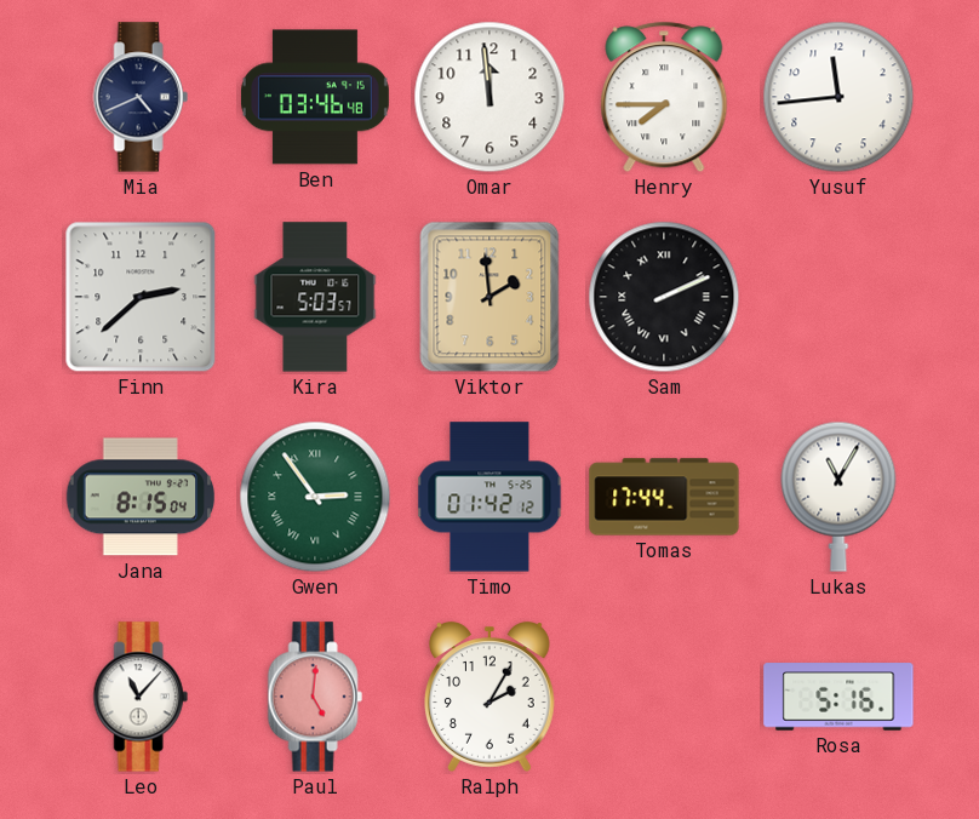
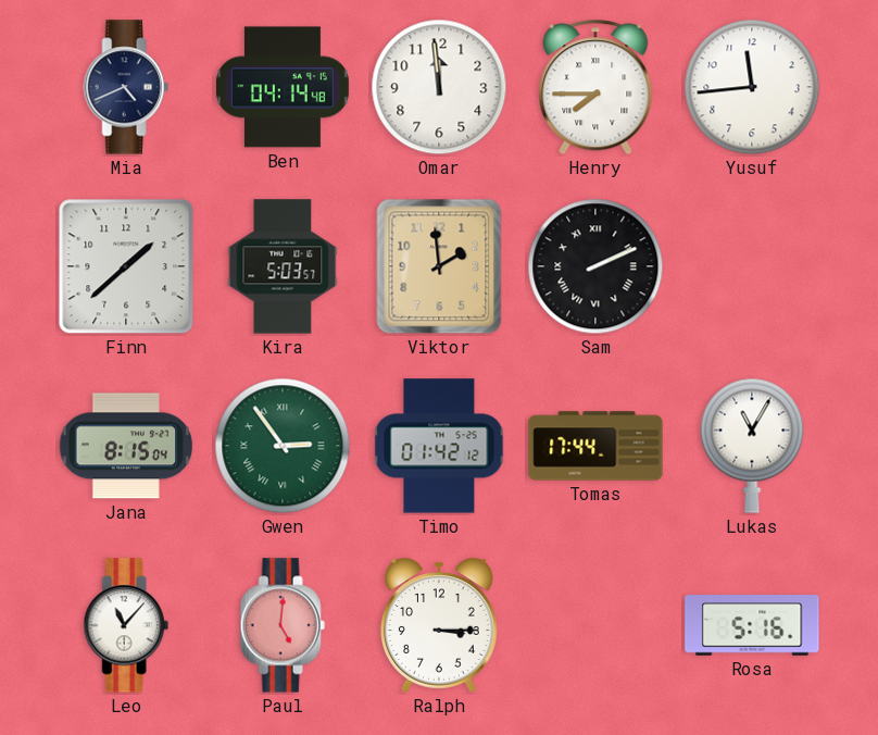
Ben: 03:46 -> 04:14
Finn: 2:38 -> 1:38
Ralph: 2:05 -> 3:15
